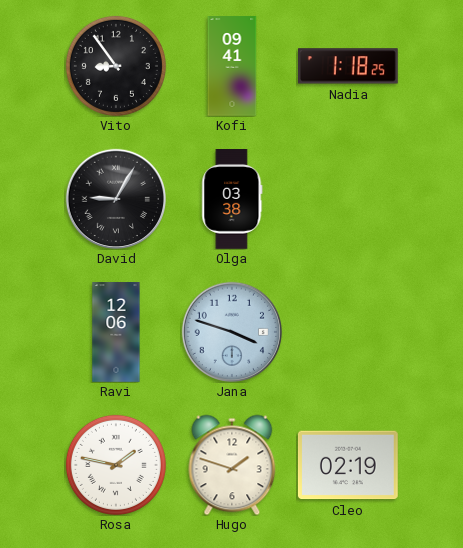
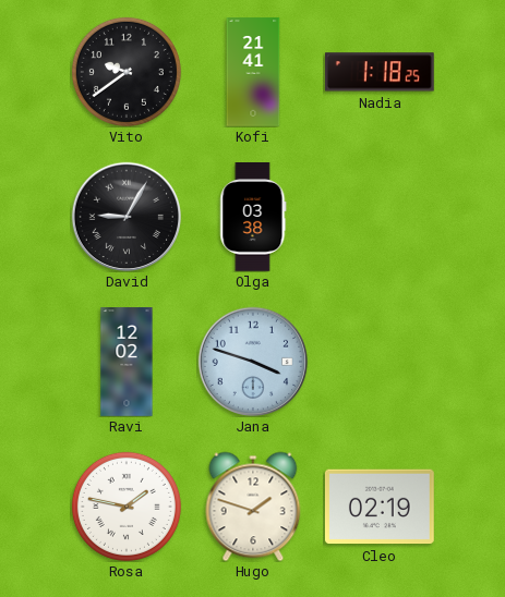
Vito: 8:54 -> 9:39
Kofi: 09:41 -> 21:41
Ravi: 12:06 -> 12:02
